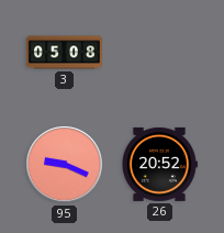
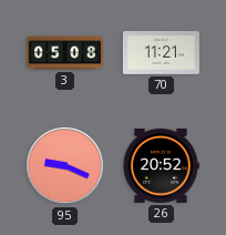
70: none -> 11:21
